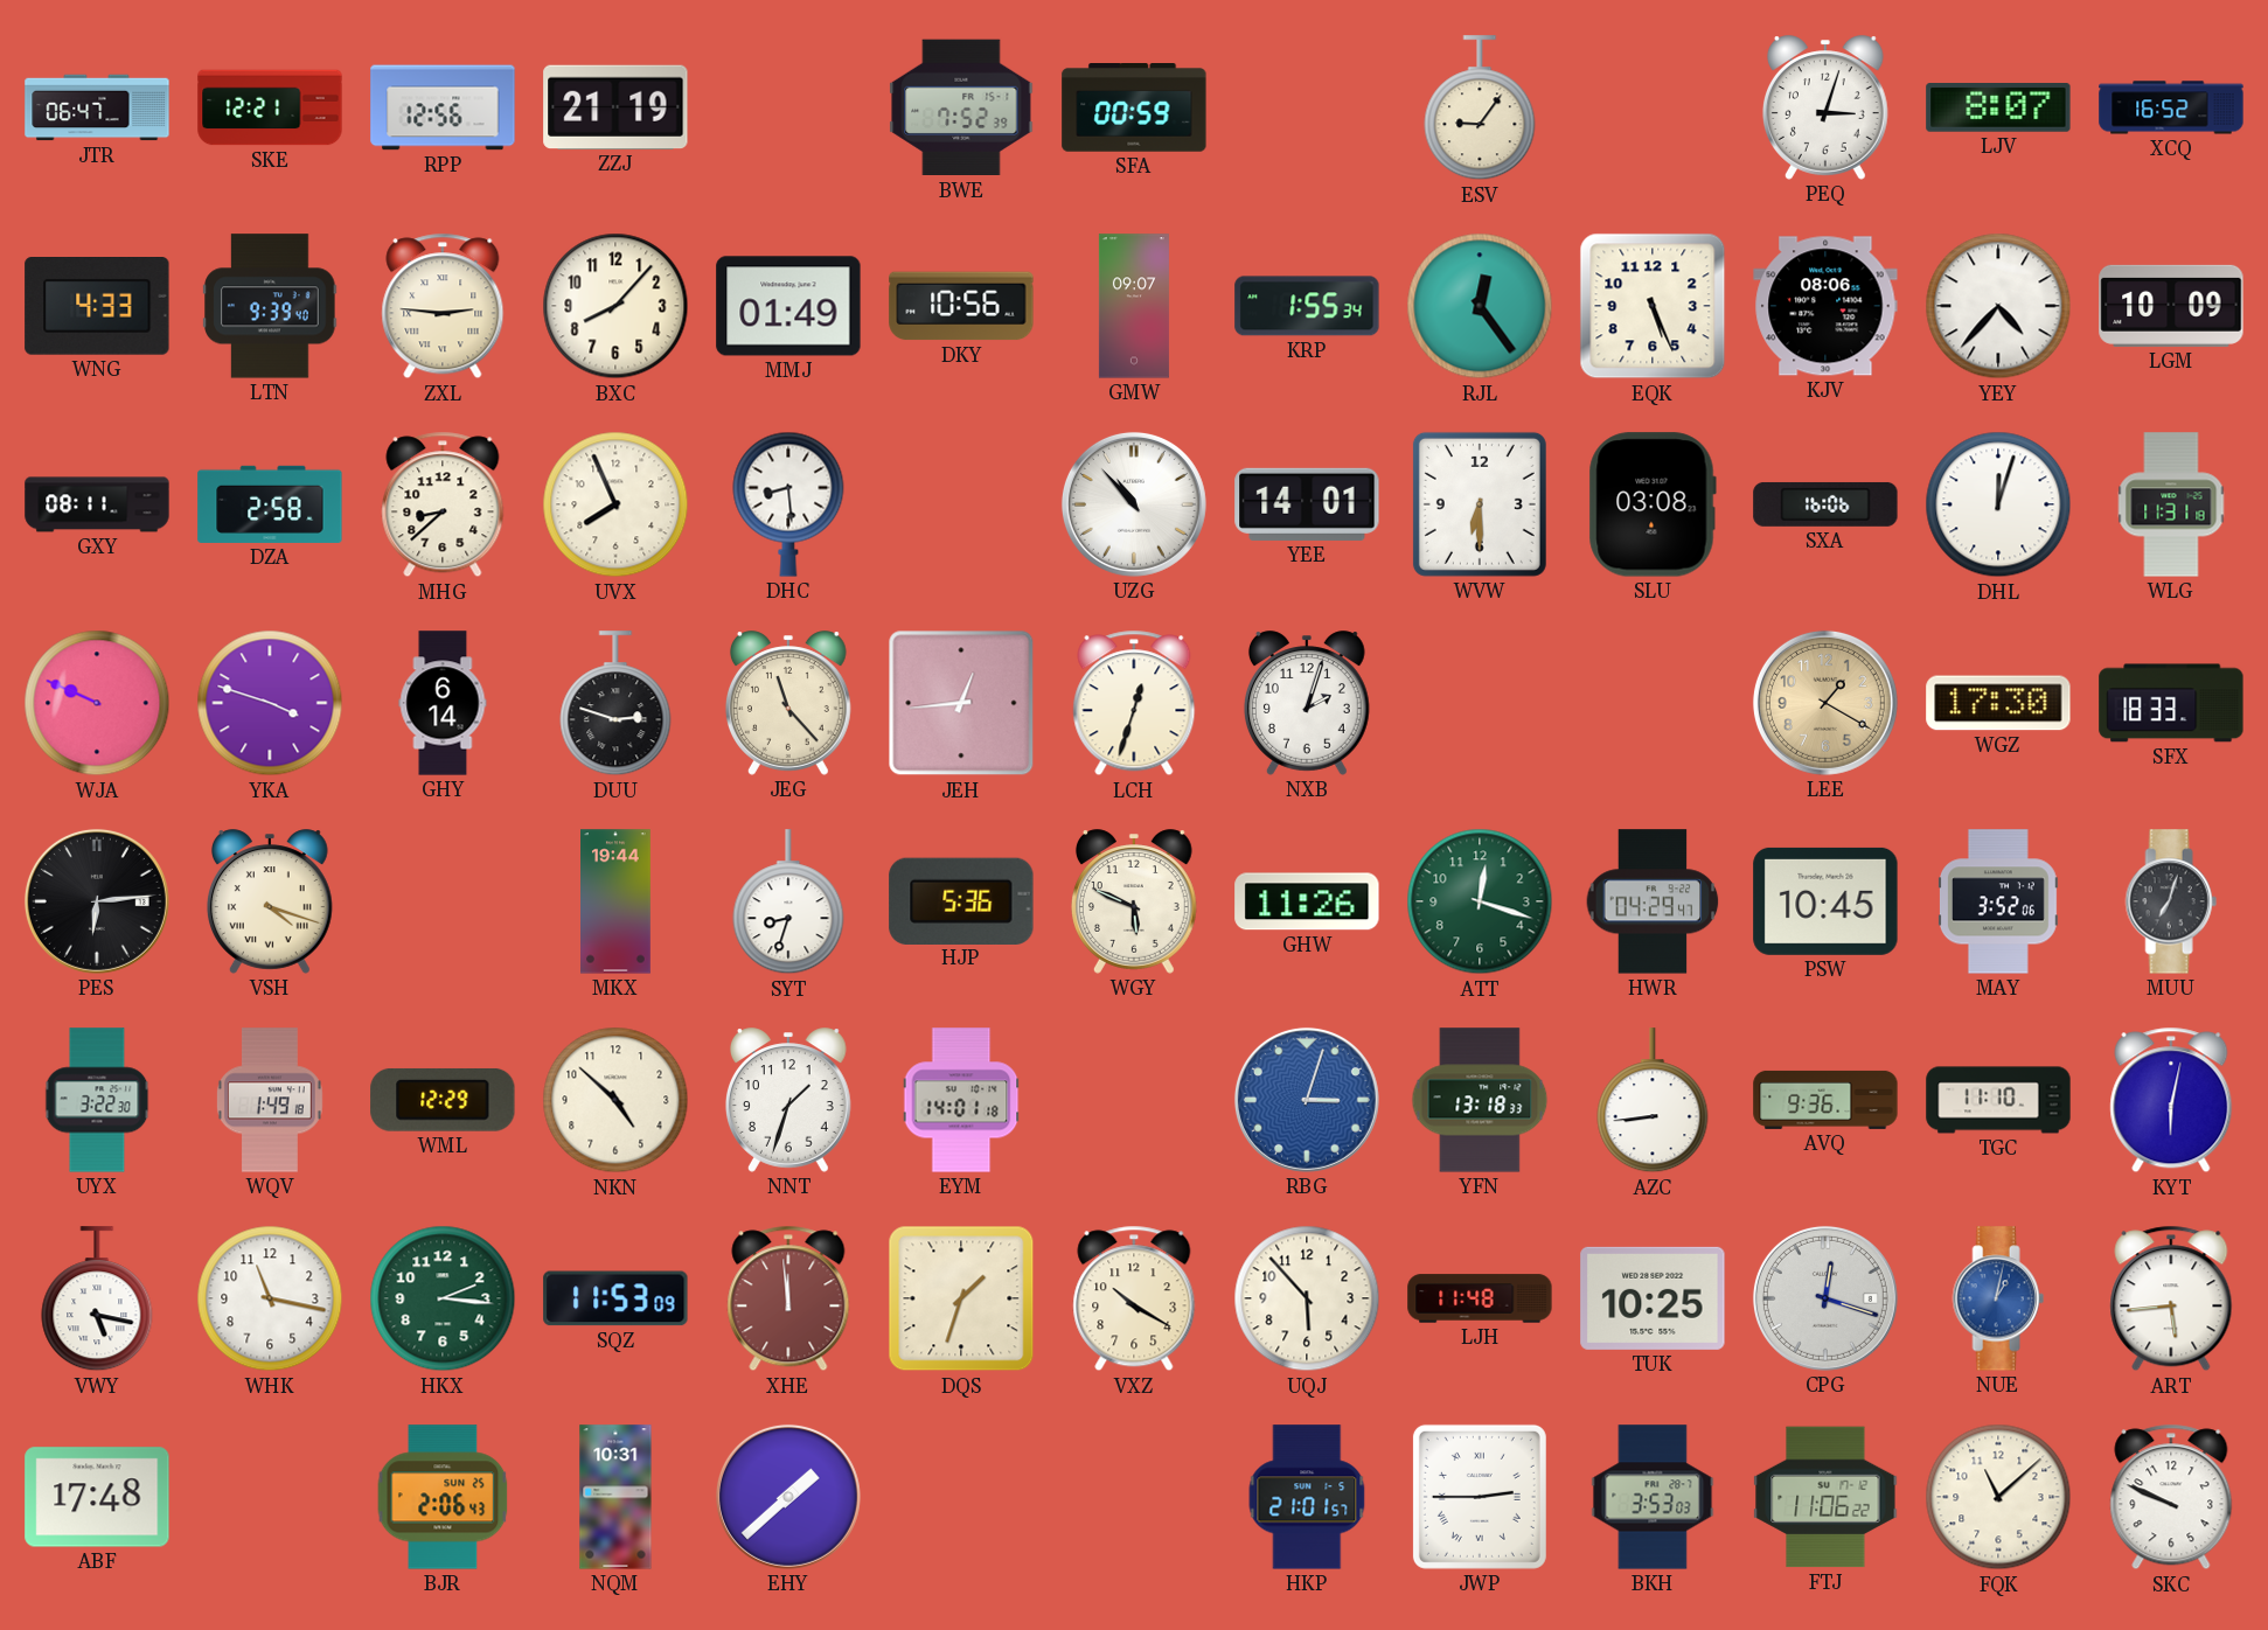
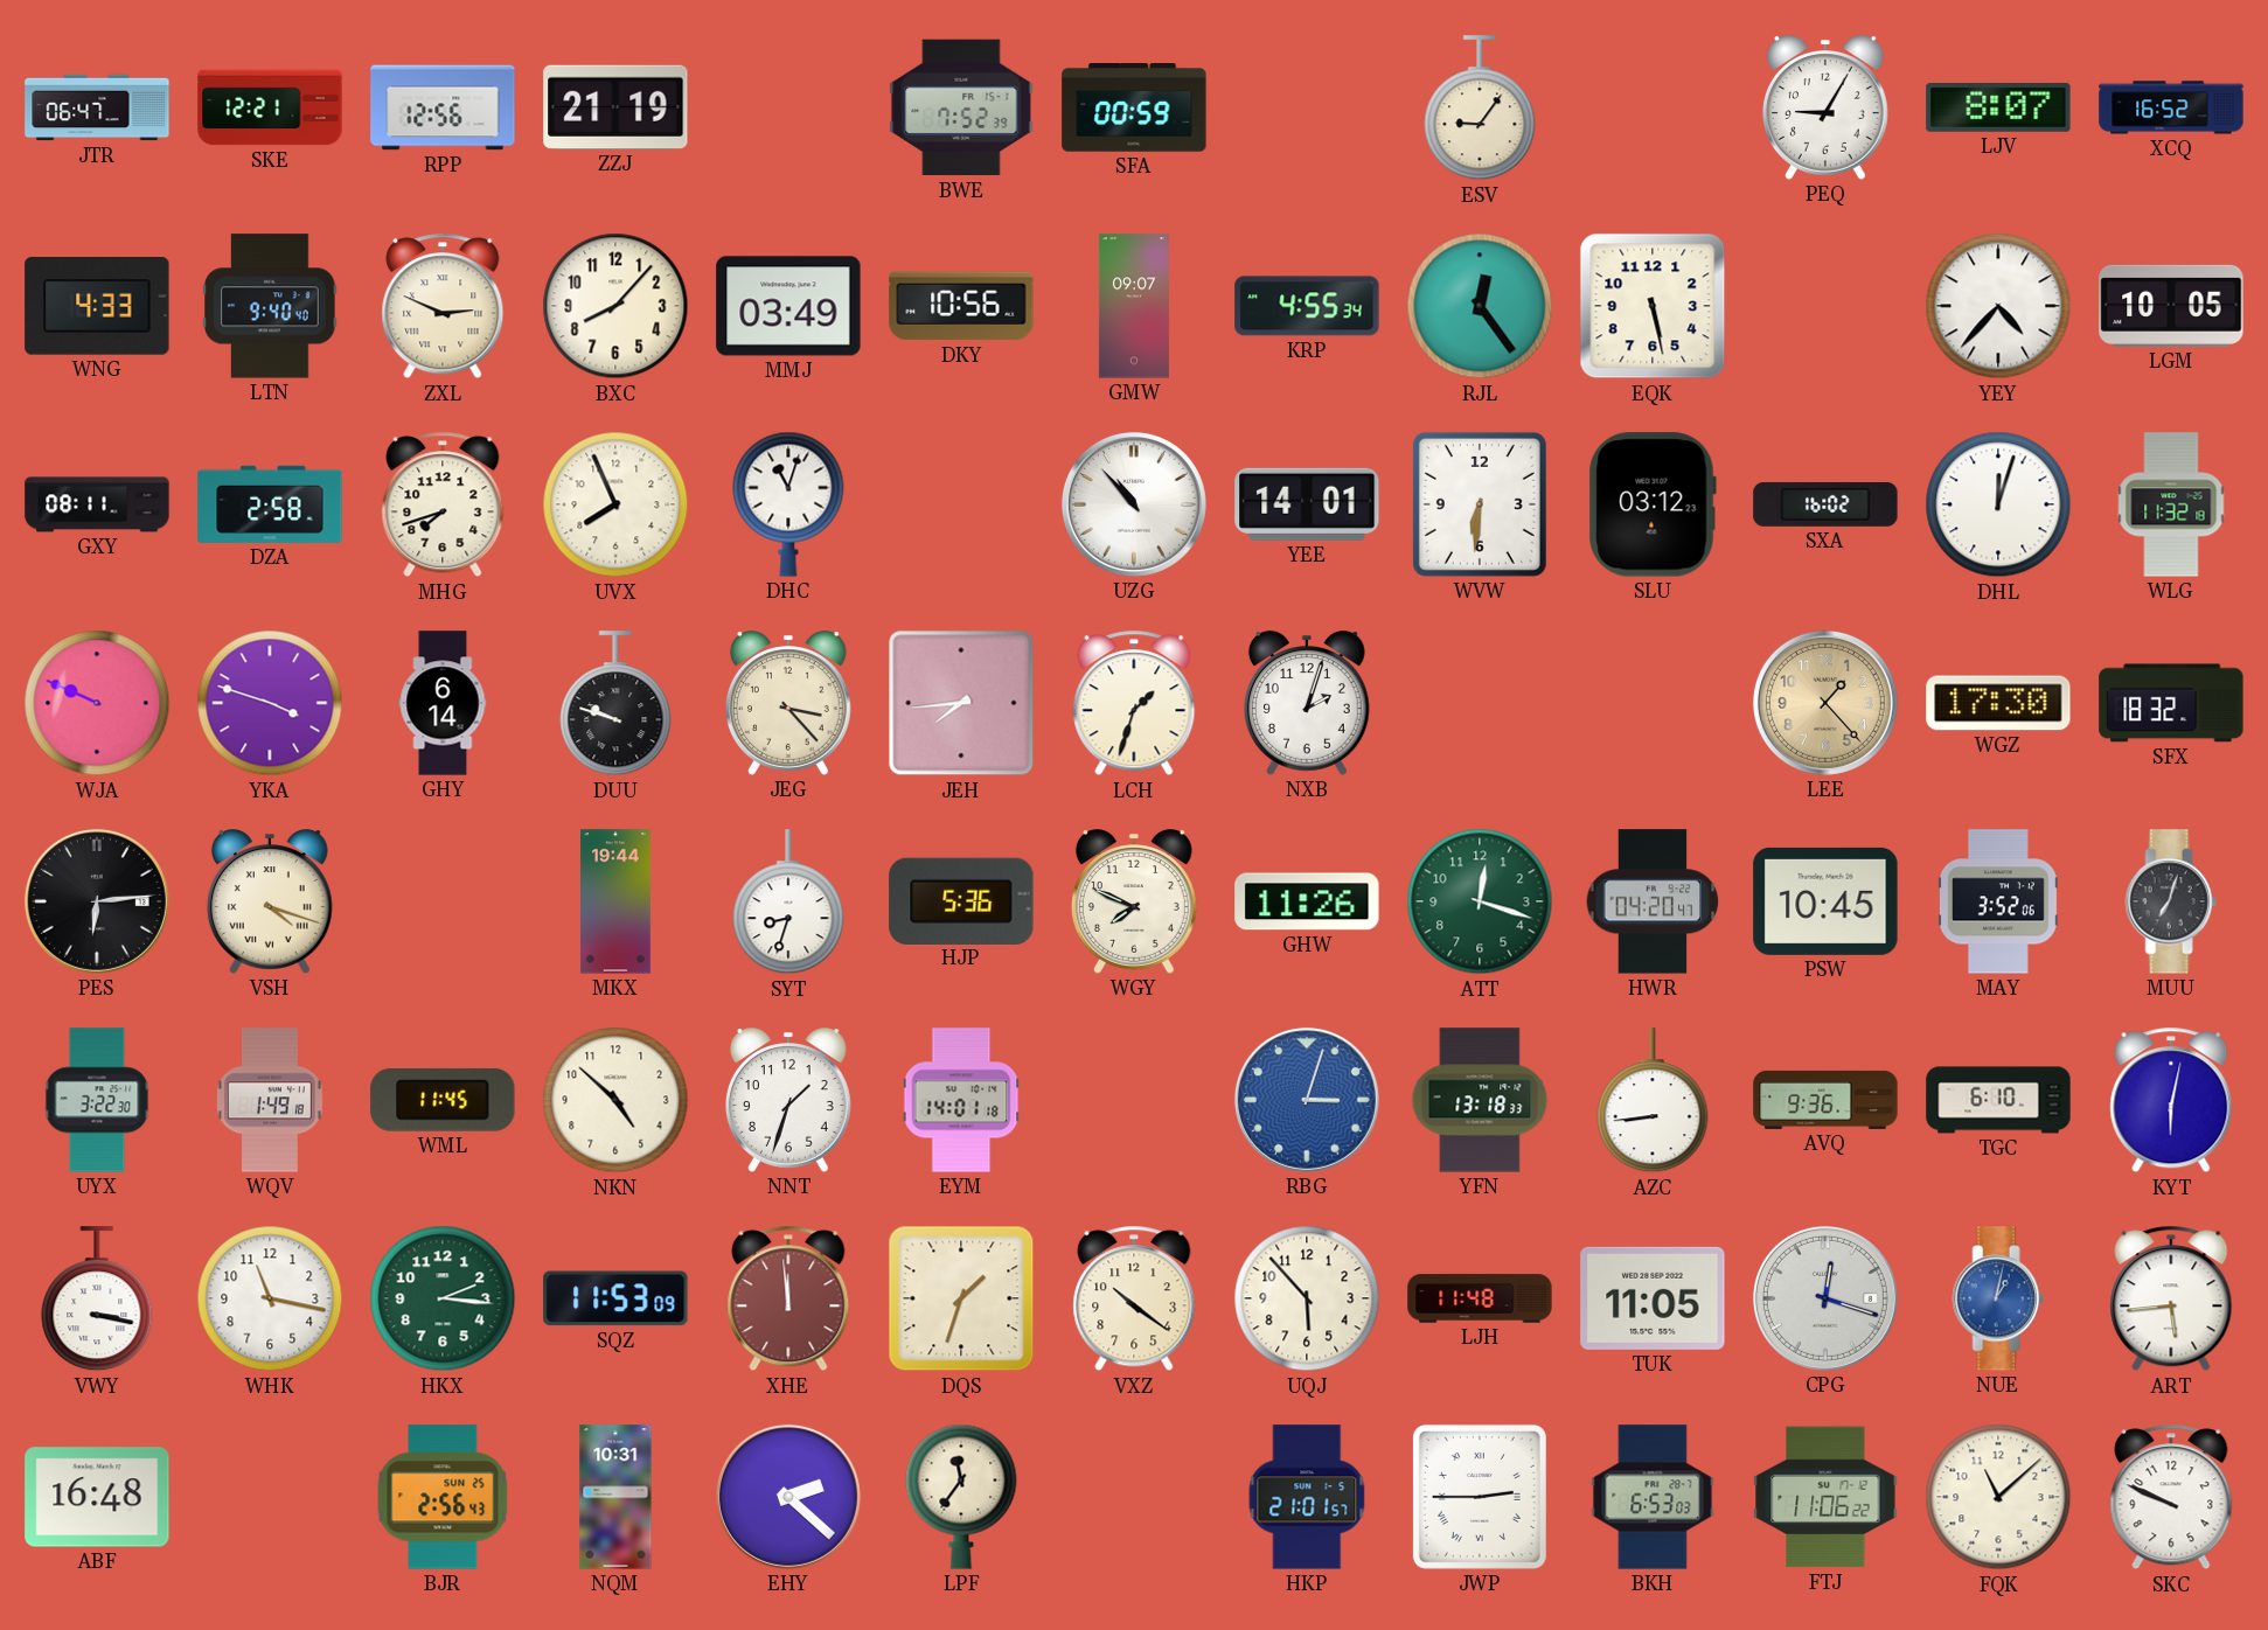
PEQ: 3:03 -> 9:05
LTN: 9:39 -> 9:40
ZXL: 2:46 -> 2:49
MMJ: 01:49 -> 03:49
KRP: 1:55 -> 4:55
EQK: 5:26 -> 5:28
KJV: 08:06 -> none
LGM: 10:09 -> 10:05
MHG: 8:38 -> 7:42
DHC: 8:29 -> 11:03
WVW: 6:30 -> 6:31
SLU: 03:08 -> 03:12
SXA: 16:06 -> 16:02
WLG: 11:31 -> 11:32
DUU: 2:48 -> 9:48
JEG: 11:23 -> 3:23
JEH: 12:44 -> 7:44
LCH: 12:33 -> 1:33
LEE: 1:20 -> 1:23
SFX: 18:33 -> 18:32
WGY: 5:49 -> 7:49
HWR: 04:29 -> 04:20
WML: 12:29 -> 11:45
TGC: 11:10 -> 6:10
VWY: 5:17 -> 3:17
VXZ: 10:20 -> 10:21
TUK: 10:25 -> 11:05
ABF: 17:48 -> 16:48
BJR: 2:06 -> 2:56
EHY: 1:38 -> 2:22
LPF: none -> 11:36
BKH: 3:53 -> 6:53
